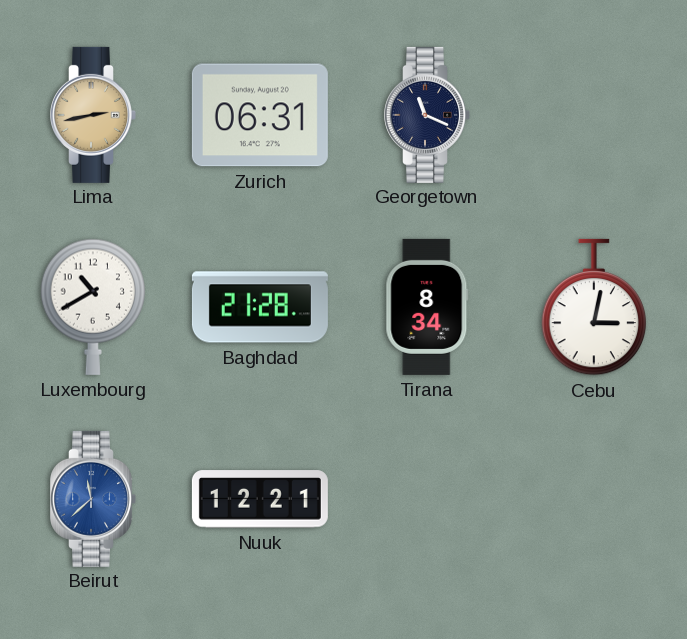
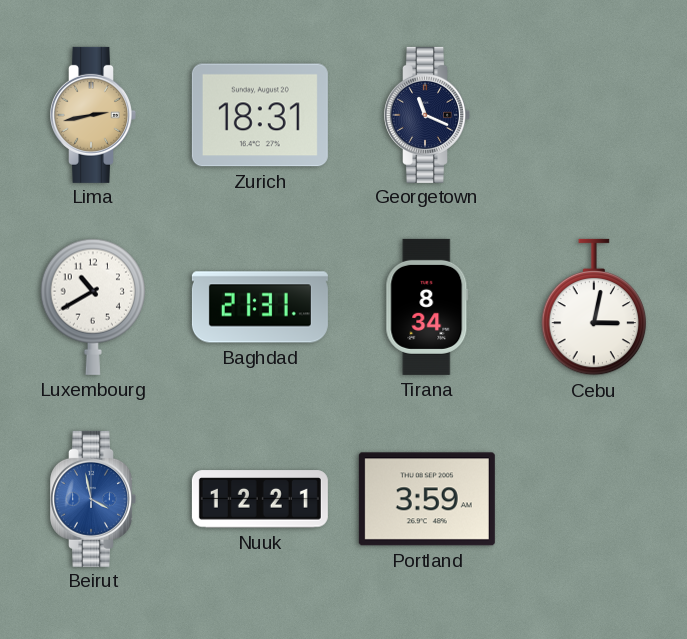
Zurich: 06:31 -> 18:31
Baghdad: 21:28 -> 21:31
Beirut: 11:38 -> 3:58
Portland: none -> 3:59
